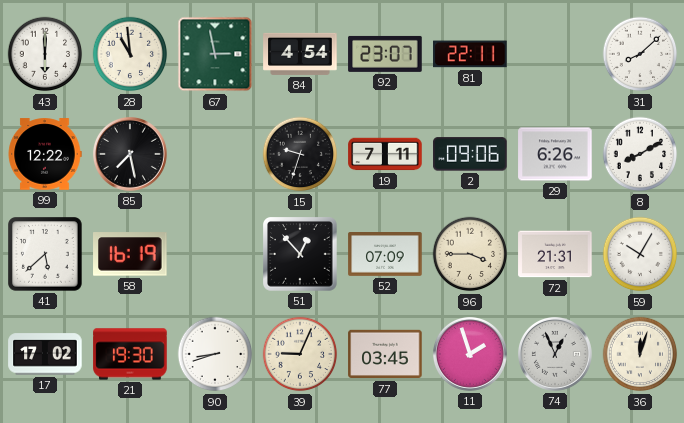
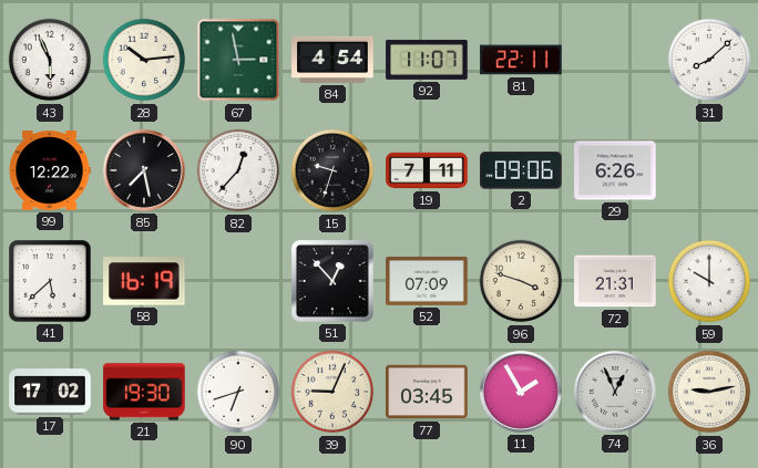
43: 6:00 -> 5:56
28: 10:59 -> 10:14
92: 23:07 -> 11:07
82: none -> 12:37
8: 8:10 -> none
96: 3:45 -> 3:48
59: 10:05 -> 10:00
90: 8:42 -> 6:42
11: 1:57 -> 1:55
36: 12:03 -> 9:13
